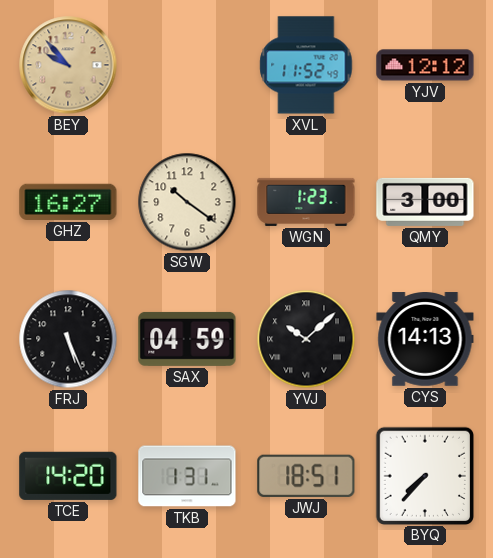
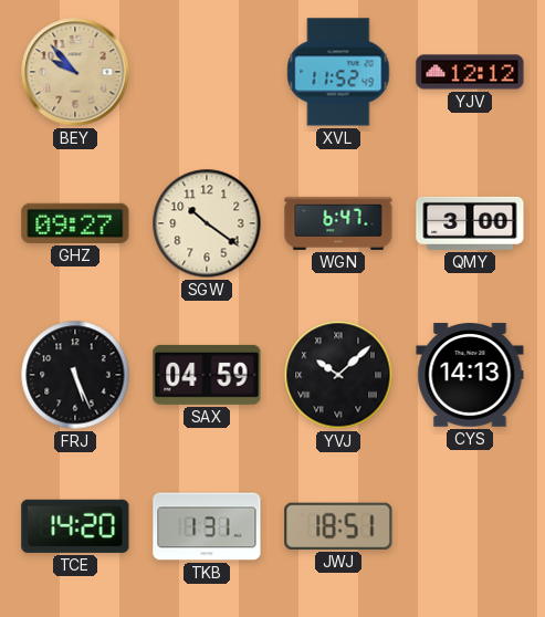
GHZ: 16:27 -> 09:27
WGN: 1:23 -> 6:47
BYQ: 7:37 -> none
